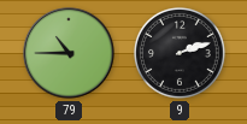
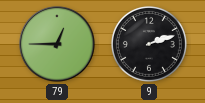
79: 10:45 -> 12:45
